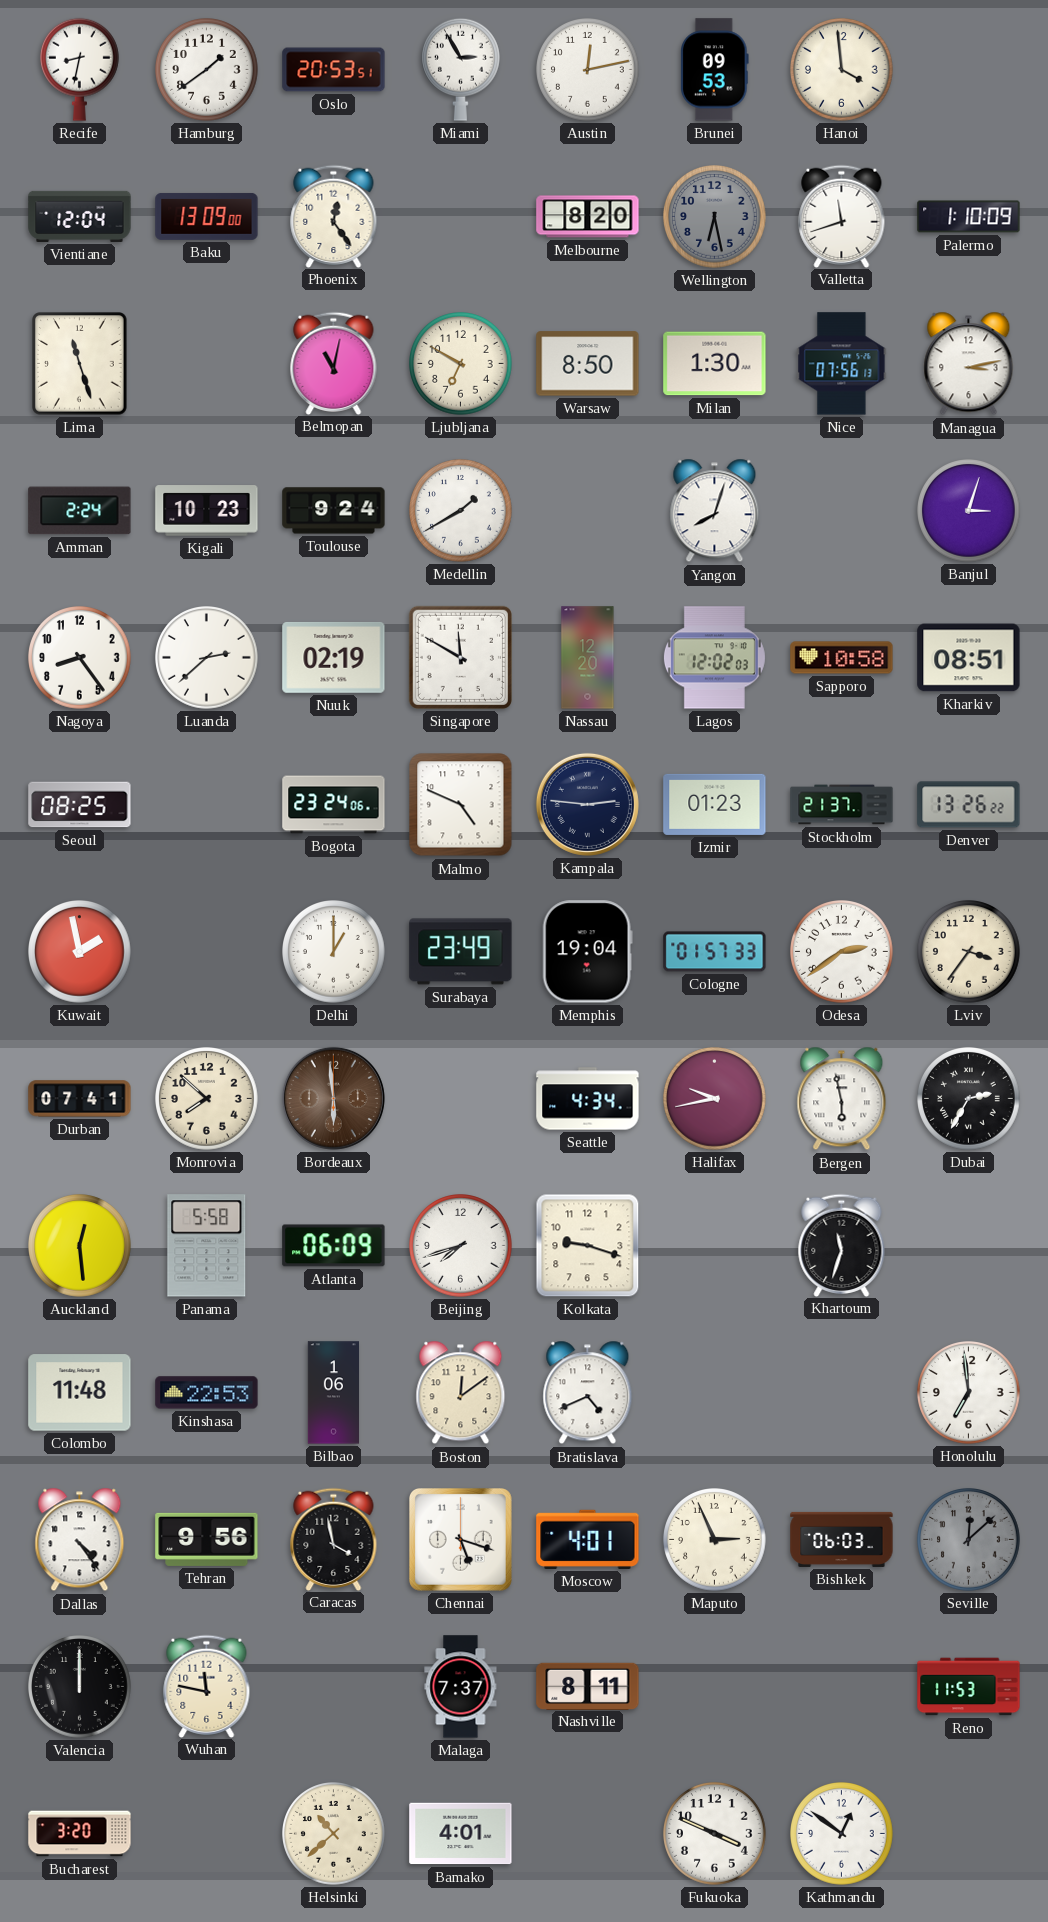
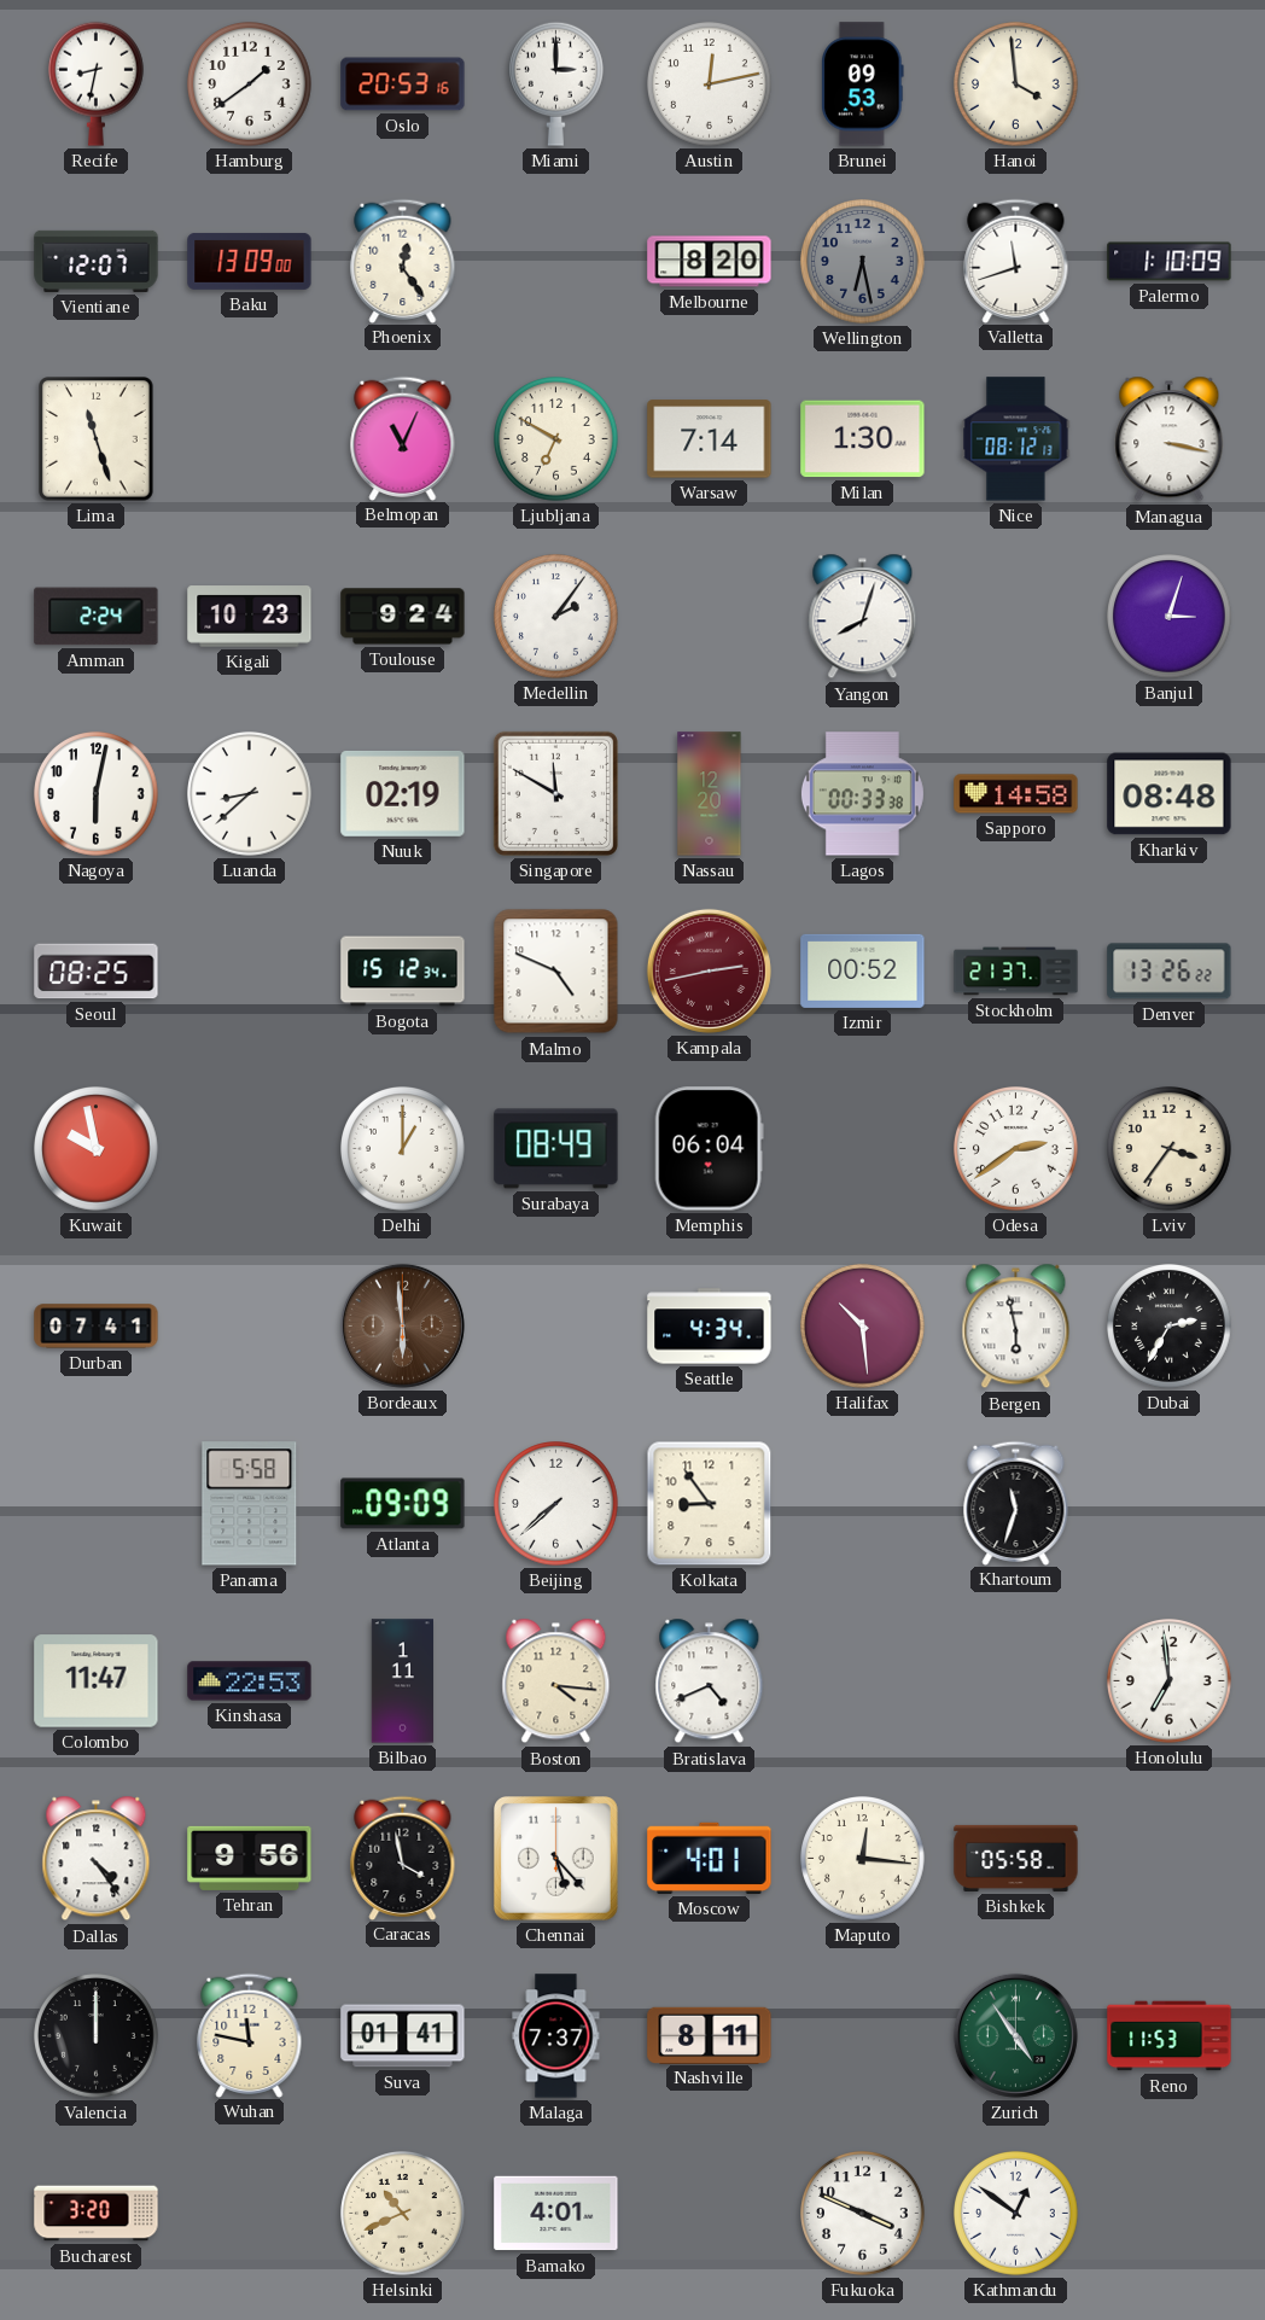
Oslo: 20:53:51 -> 20:53:16
Miami: 2:55 -> 3:00
Vientiane: 12:04 -> 12:07
Belmopan: 11:02 -> 11:04
Warsaw: 8:50 -> 7:14
Nice: 07:56 -> 08:12
Managua: 3:13 -> 3:17
Medellin: 1:40 -> 2:06
Nagoya: 8:24 -> 6:02
Luanda: 2:38 -> 8:38
Lagos: 12:02 -> 00:33
Sapporo: 10:58 -> 14:58
Kharkiv: 08:51 -> 08:48
Bogota: 23:24 -> 15:12
Kampala: 2:46 -> 2:43
Kampala dial: navy -> burgundy
Izmir: 01:23 -> 00:52
Kuwait: 1:58 -> 9:58
Surabaya: 23:49 -> 08:49
Memphis: 19:04 -> 06:04
Cologne: 01:57 -> none
Monrovia: 7:52 -> none
Halifax: 9:43 -> 10:29
Auckland: 12:29 -> none
Atlanta: 06:09 -> 09:09
Beijing: 7:42 -> 7:38
Kolkata: 9:18 -> 8:54
Colombo: 11:48 -> 11:47
Bilbao: 1:06 -> 1:11
Boston: 12:09 -> 4:16
Chennai: 5:18 -> 5:23
Maputo: 2:56 -> 12:16
Bishkek: 06:03 -> 05:58
Seville: 12:08 -> none
Suva: none -> 01:41
Zurich: none -> 4:54
Helsinki: 10:38 -> 10:41
